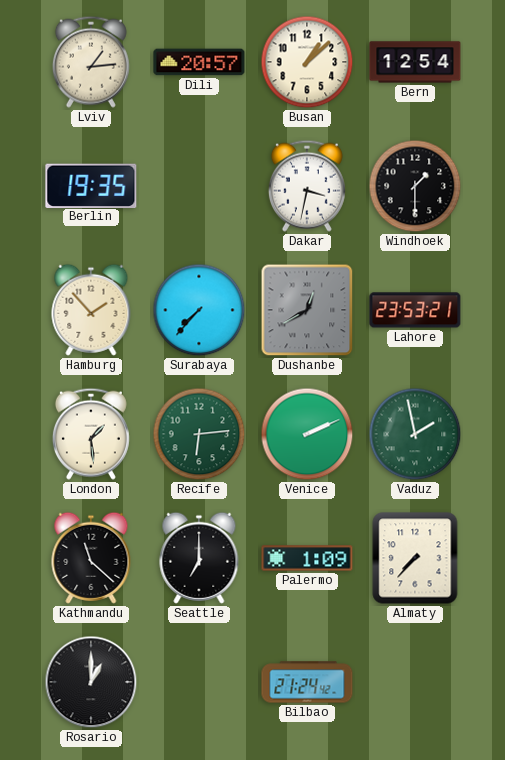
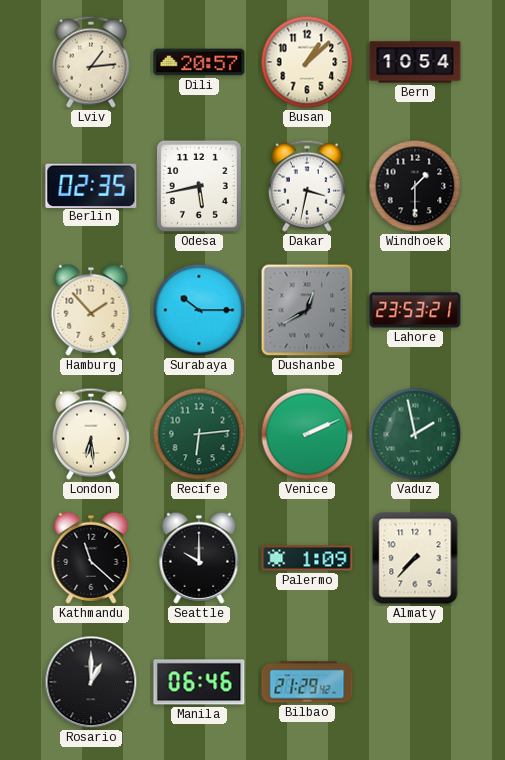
Bern: 12:54 -> 10:54
Berlin: 19:35 -> 02:35
Odesa: none -> 5:43
Surabaya: 7:37 -> 10:15
London: 1:29 -> 6:29
Seattle: 7:00 -> 10:00
Manila: none -> 06:46
Bilbao: 21:24 -> 21:29
